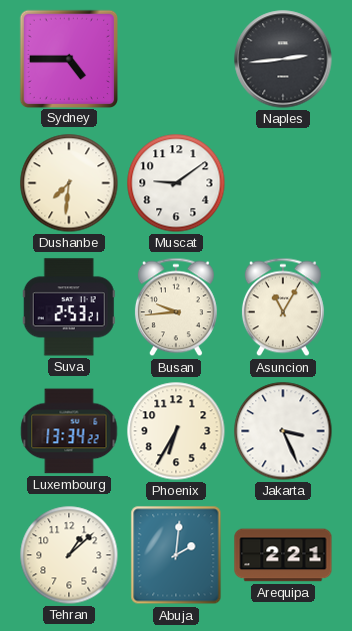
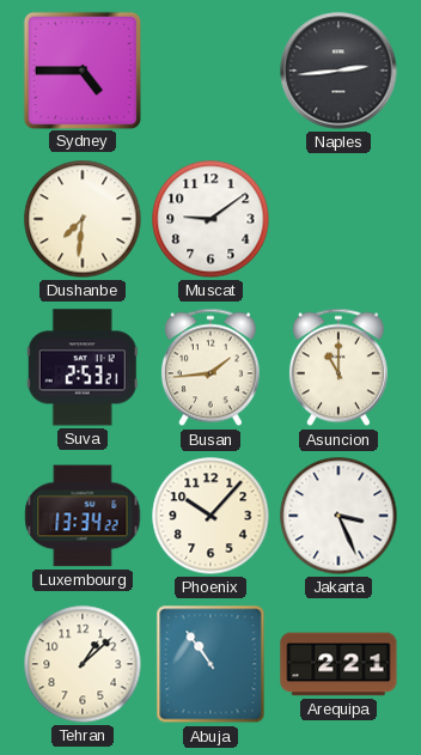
Busan: 9:44 -> 1:44
Asuncion: 11:05 -> 11:00
Phoenix: 6:35 -> 10:07
Abuja: 2:01 -> 10:54
